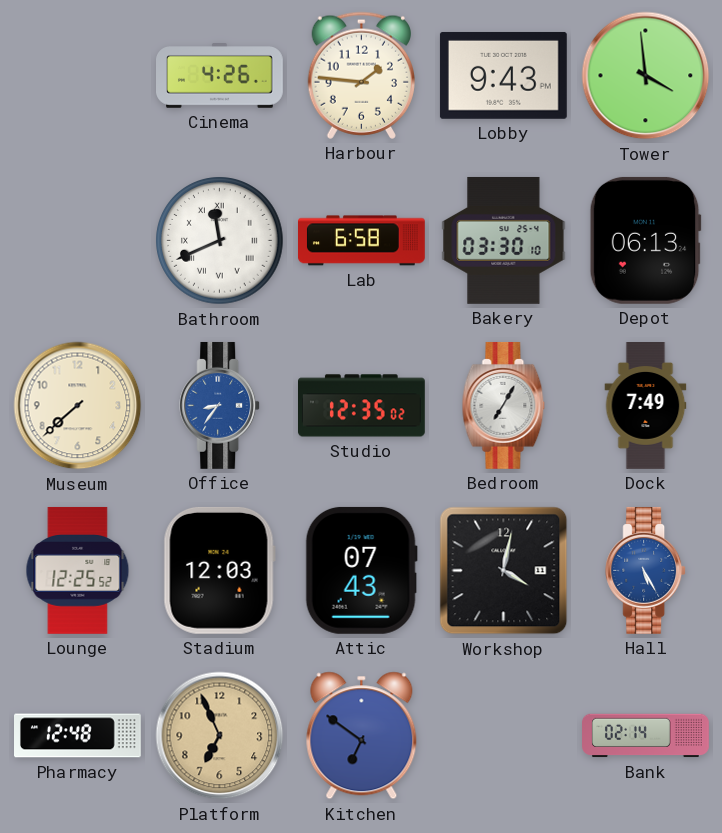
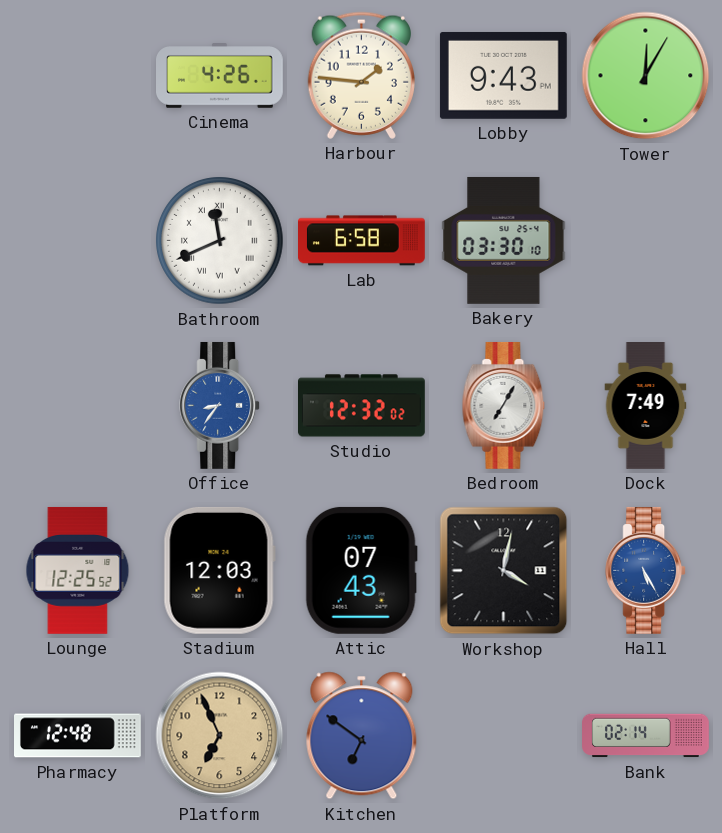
Tower: 3:59 -> 12:05
Depot: 06:13 -> none
Museum: 7:38 -> none
Studio: 12:35 -> 12:32
